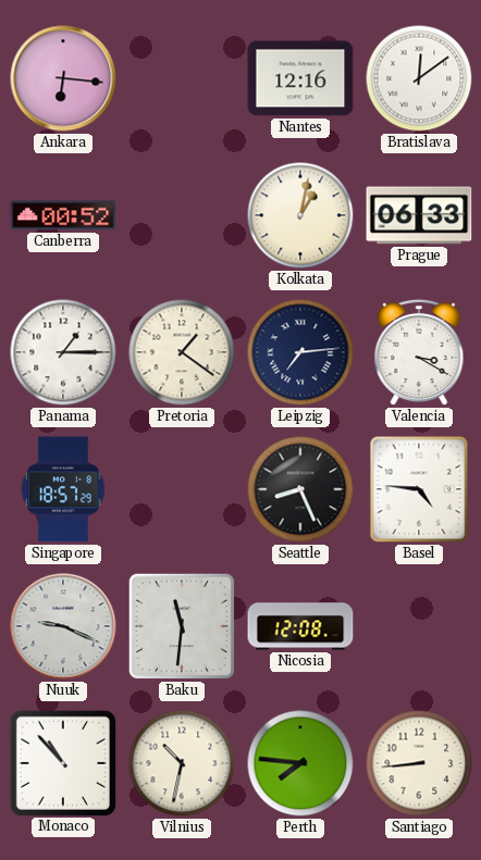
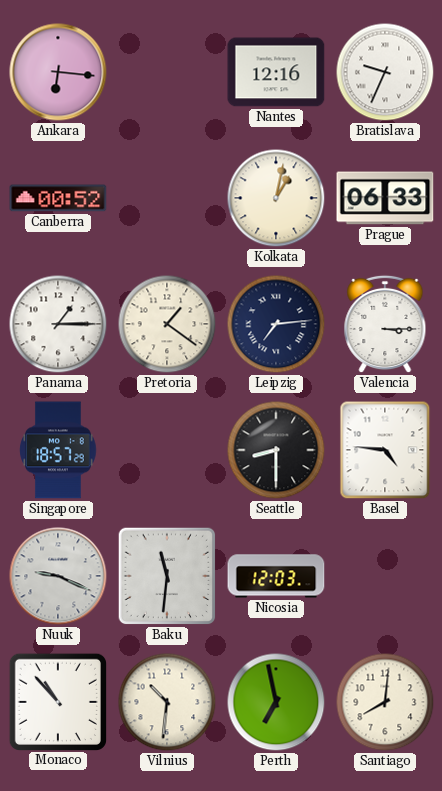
Bratislava: 12:09 -> 9:34
Valencia: 3:20 -> 3:15
Seattle: 8:26 -> 8:30
Nicosia: 12:08 -> 12:03
Vilnius: 10:32 -> 10:31
Perth: 7:46 -> 6:58
Santiago: 8:44 -> 8:01
